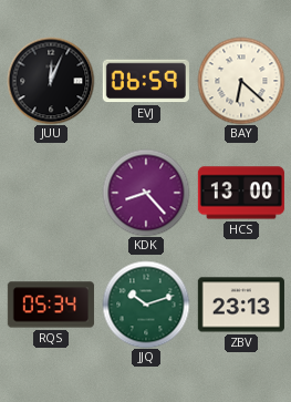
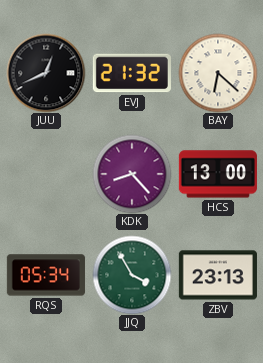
JUU: 12:04 -> 12:41
EVJ: 06:59 -> 21:32
JJQ: 10:12 -> 3:55
